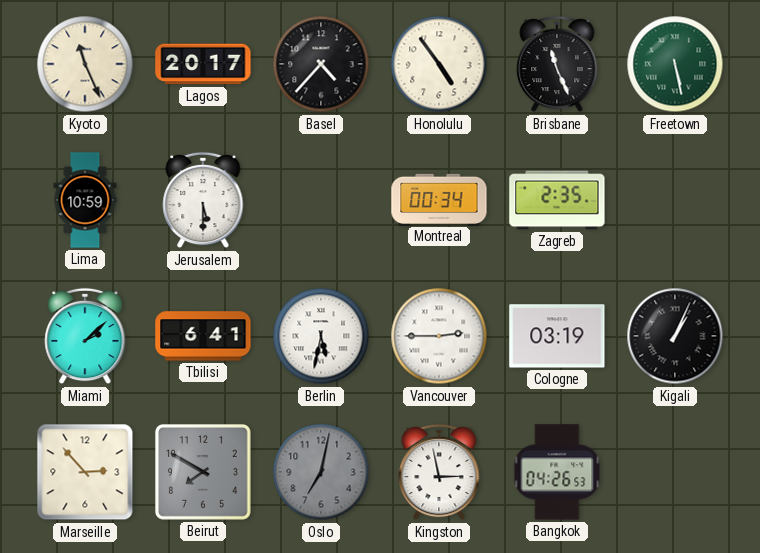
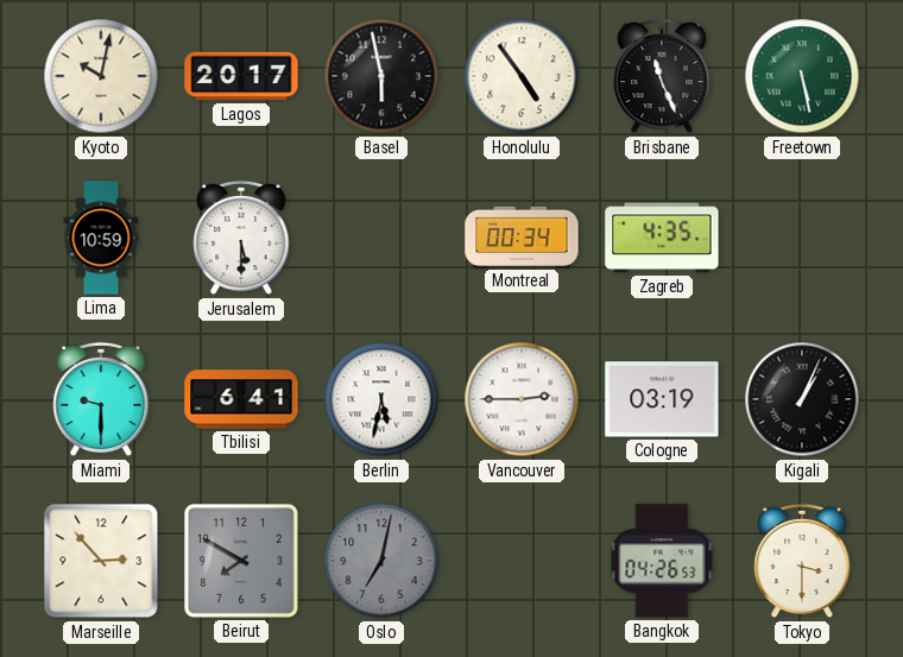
Kyoto: 11:26 -> 10:02
Basel: 4:37 -> 5:58
Zagreb: 2:35 -> 4:35
Miami: 2:08 -> 9:30
Kingston: 2:58 -> none
Tokyo: none -> 3:30
